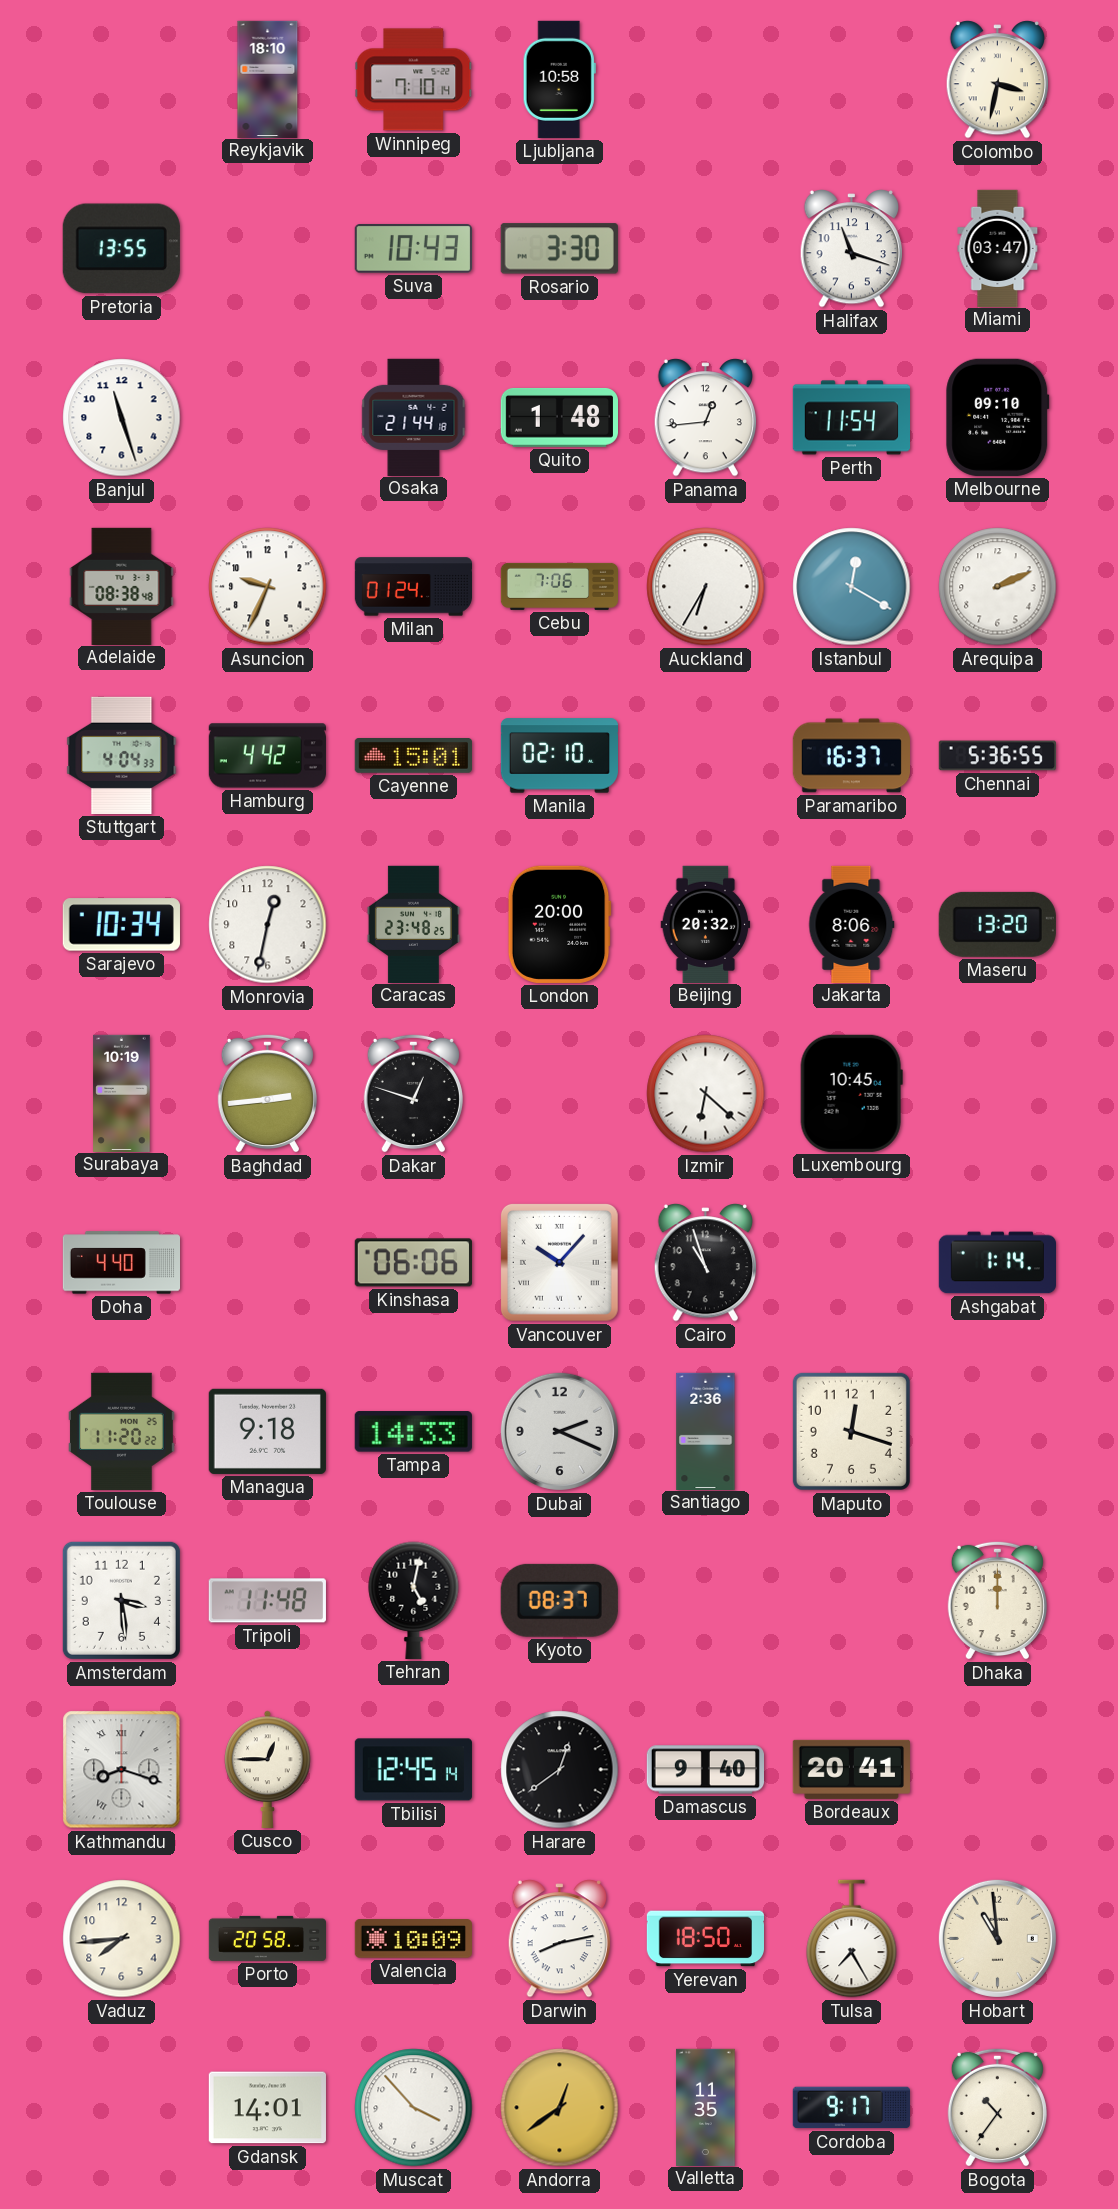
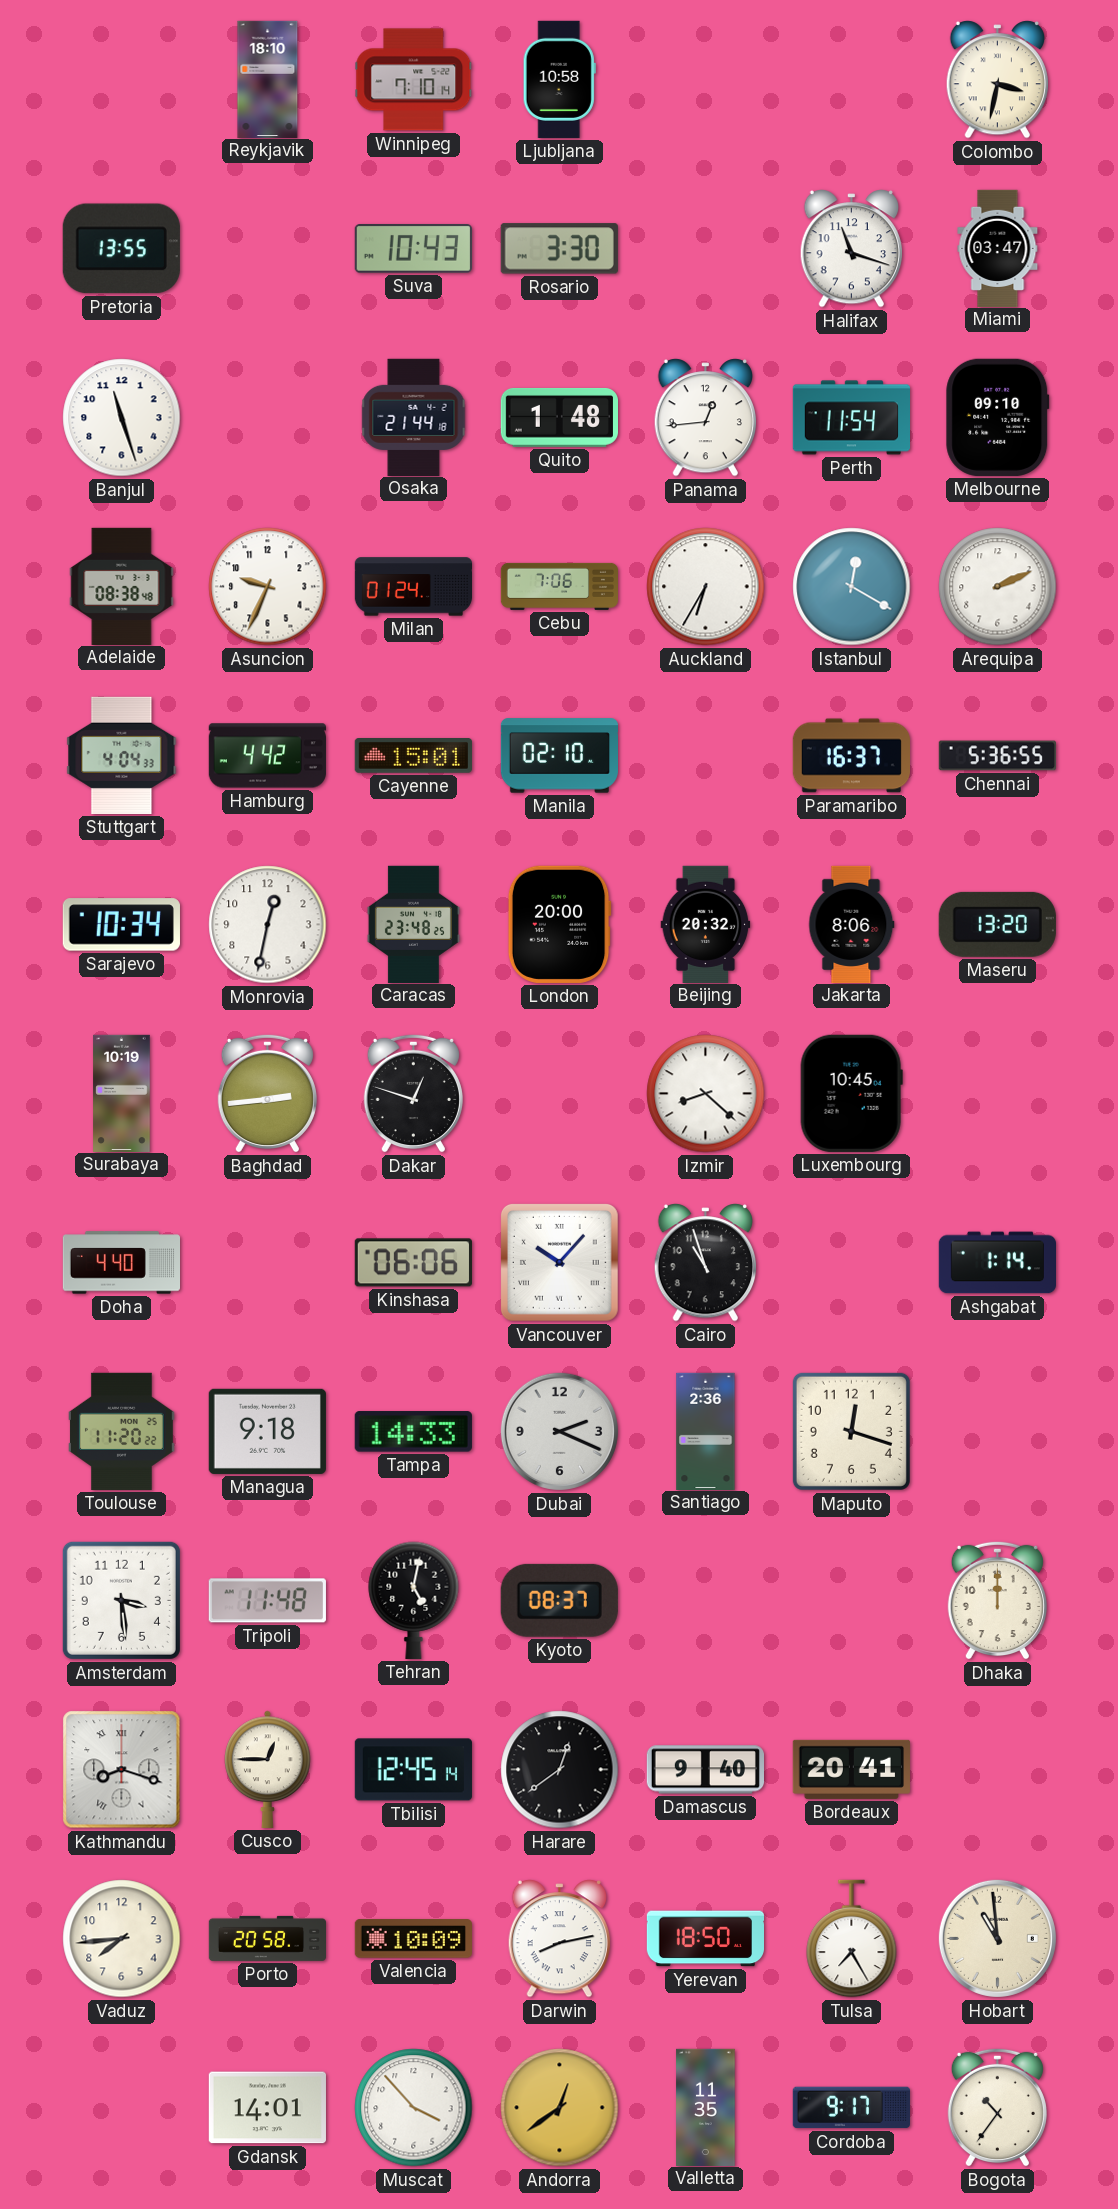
Izmir: 6:22 -> 8:22
